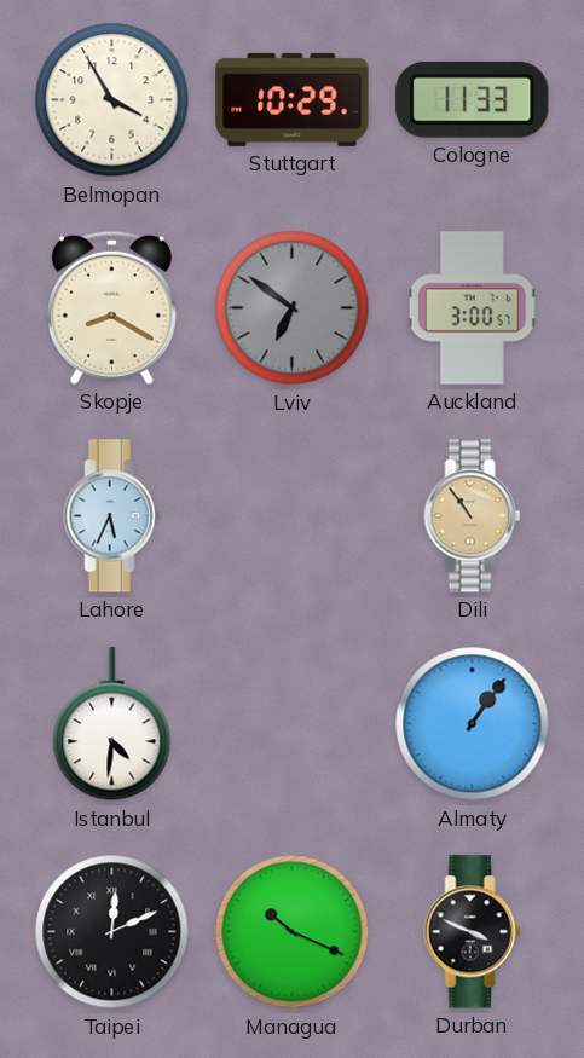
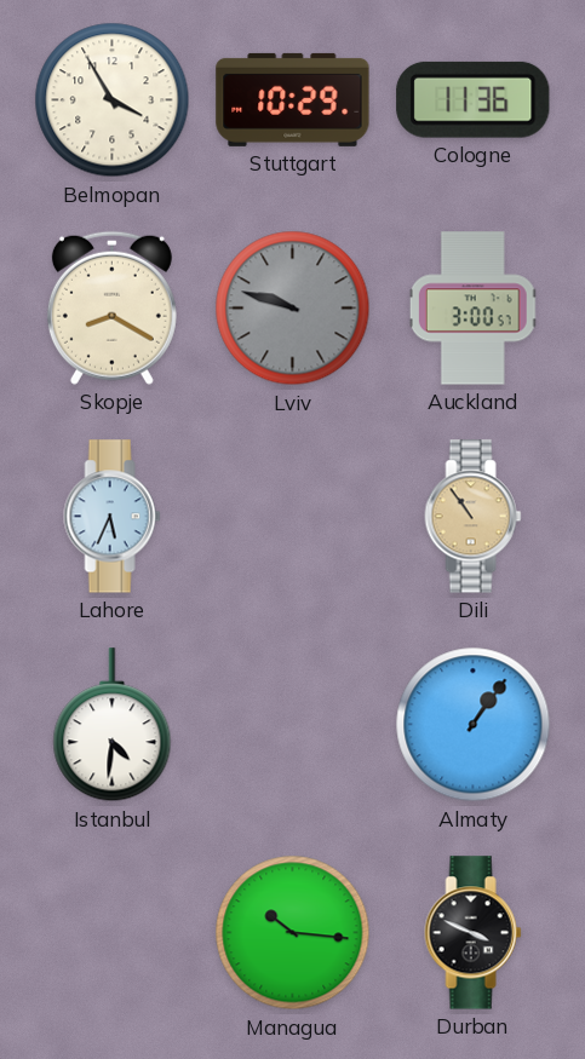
Cologne: 11:33 -> 11:36
Lviv: 6:51 -> 9:48
Taipei: 12:11 -> none
Managua: 10:19 -> 10:16
